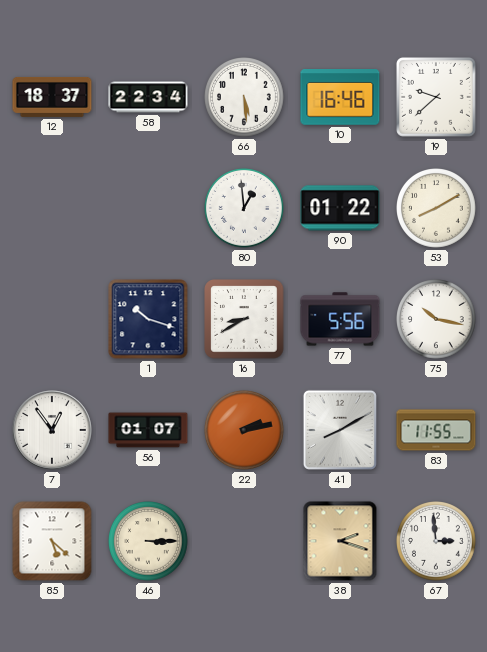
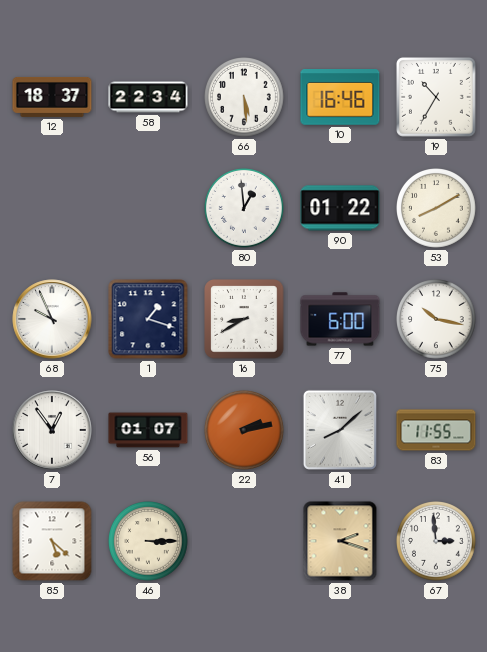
19: 9:38 -> 10:35
68: none -> 9:56
1: 10:18 -> 1:18
77: 5:56 -> 6:00
41: 8:10 -> 8:08
